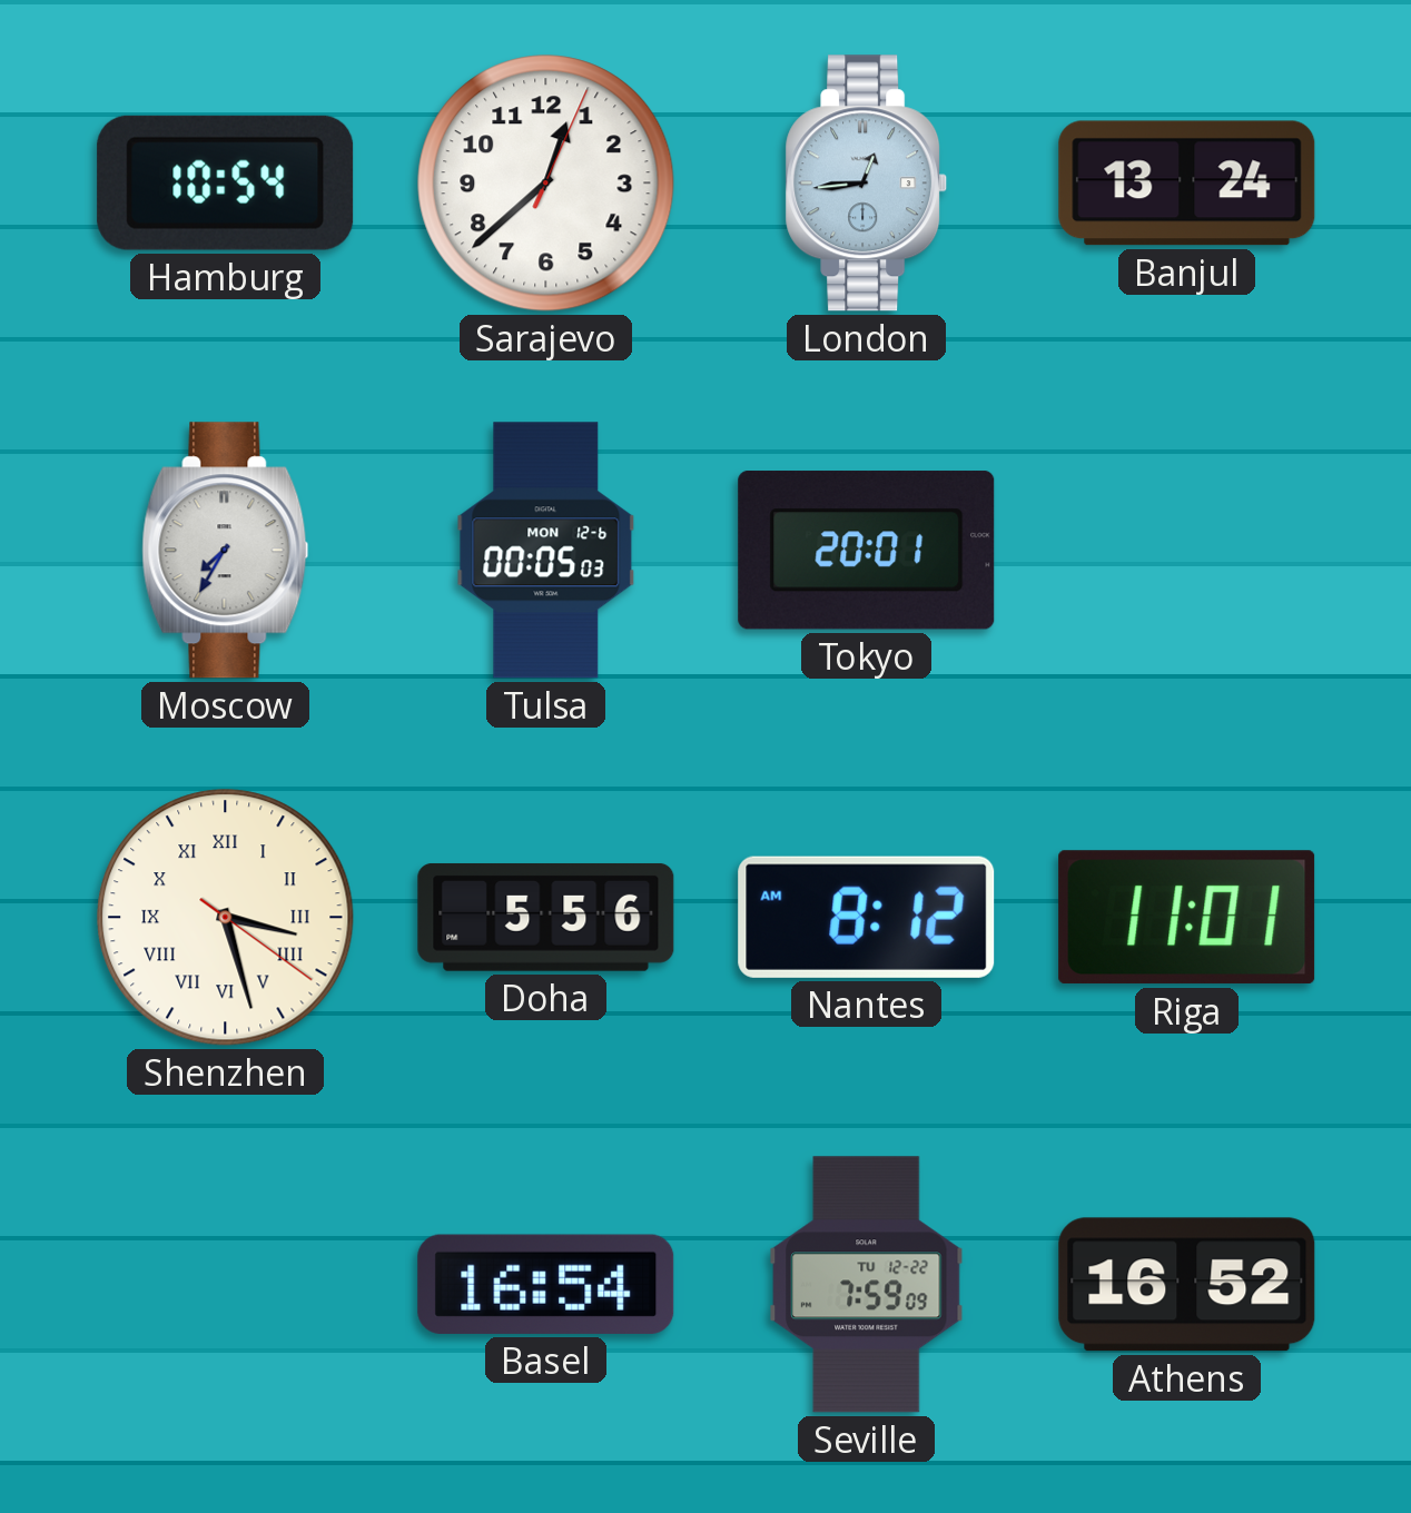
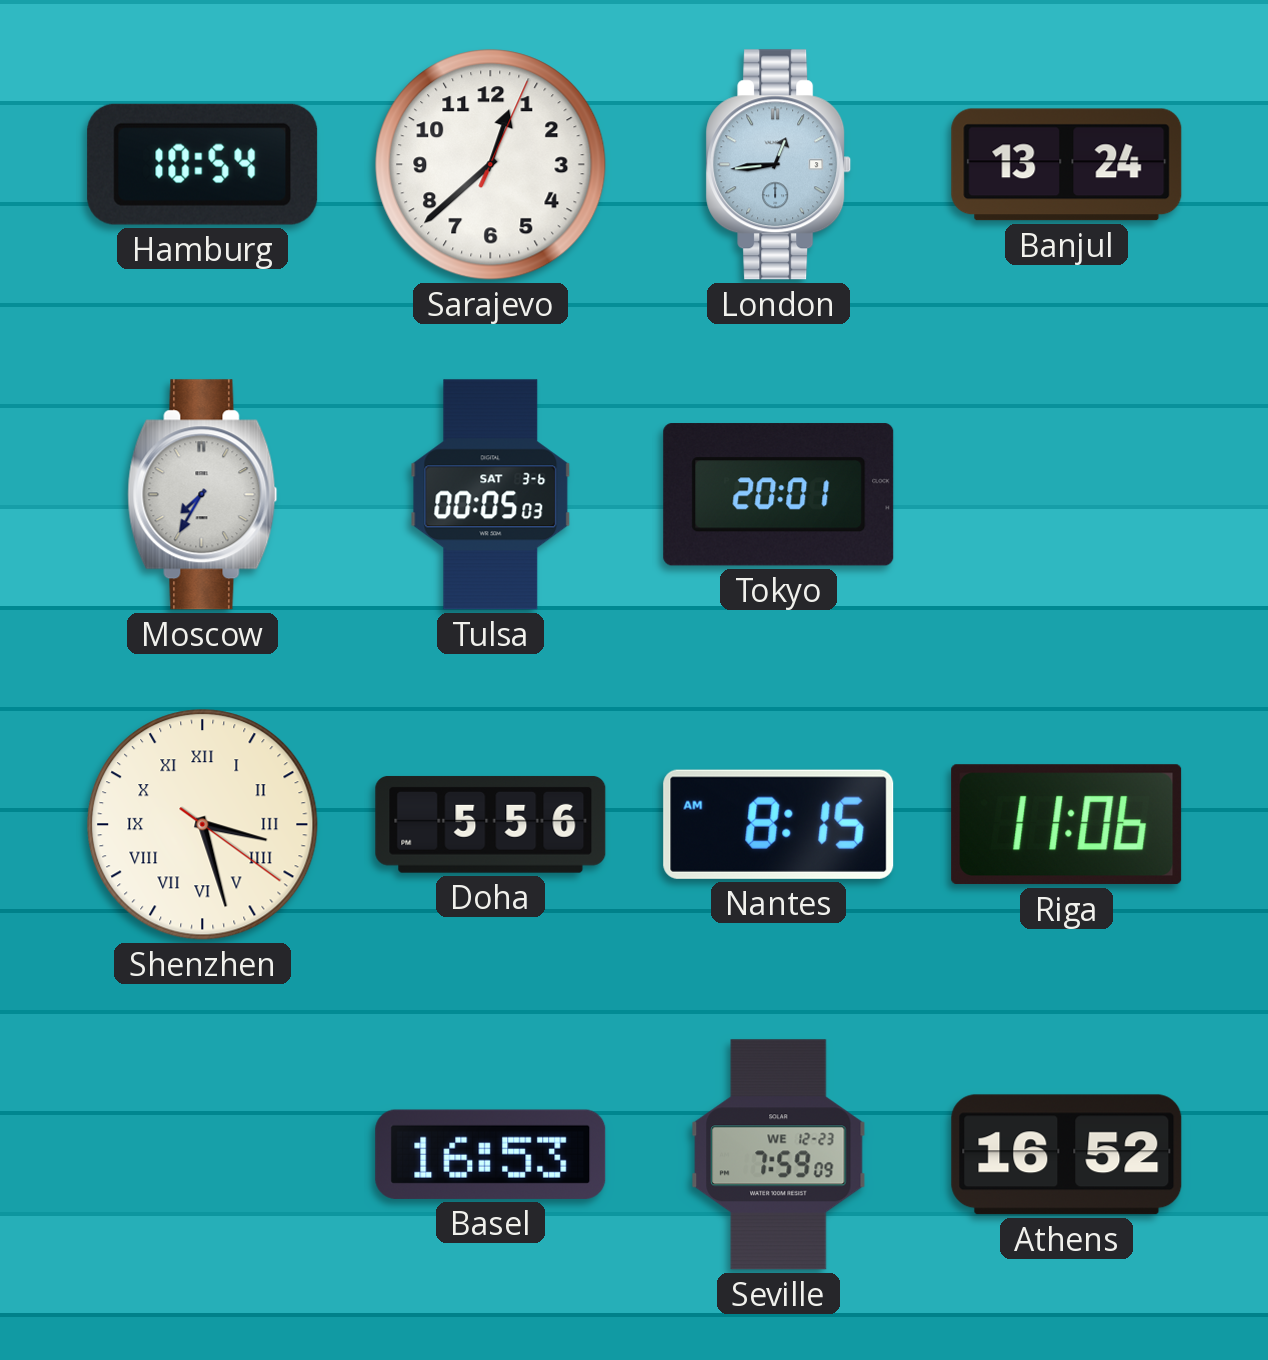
Tulsa date: MON 12-6 -> SAT 3-6
Nantes: 8:12 -> 8:15
Riga: 11:01 -> 11:06
Basel: 16:54 -> 16:53
Seville date: TU 12-22 -> WE 12-23
